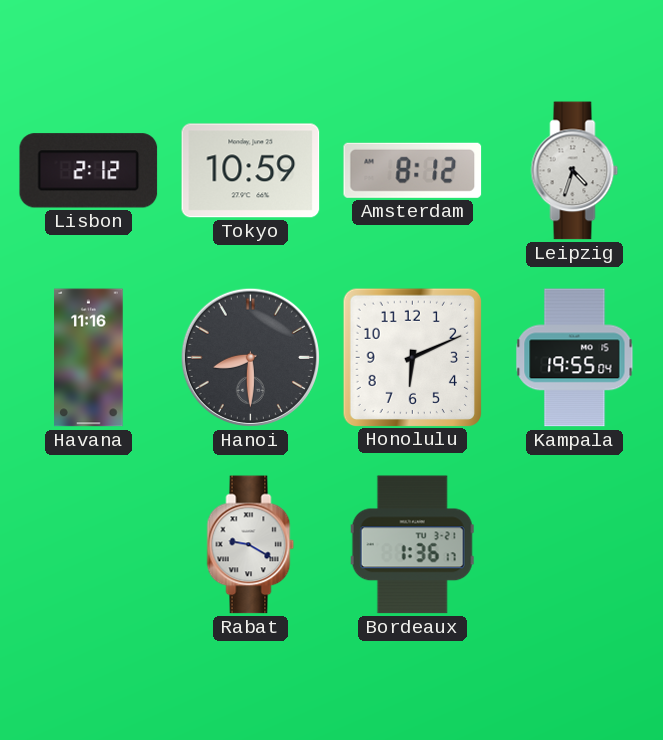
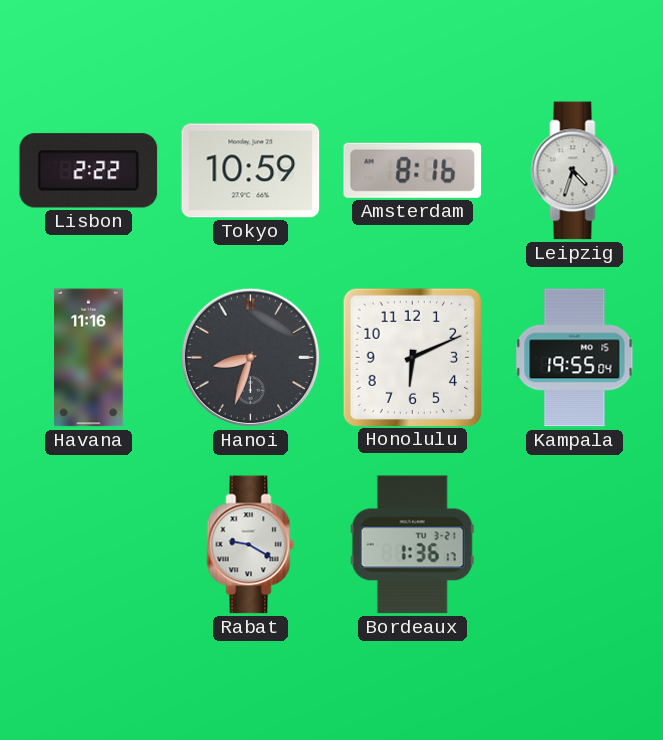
Lisbon: 2:12 -> 2:22
Amsterdam: 8:12 -> 8:16
Hanoi: 8:30 -> 8:33
